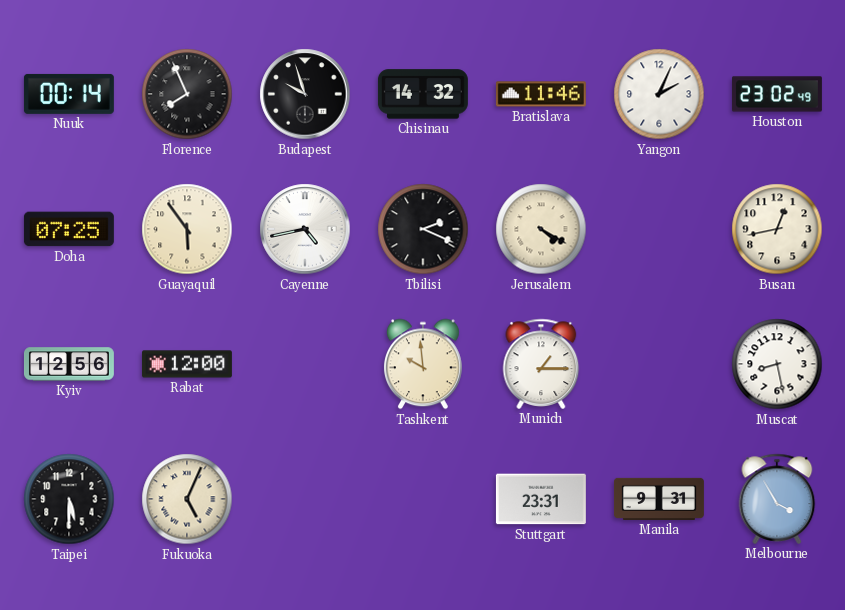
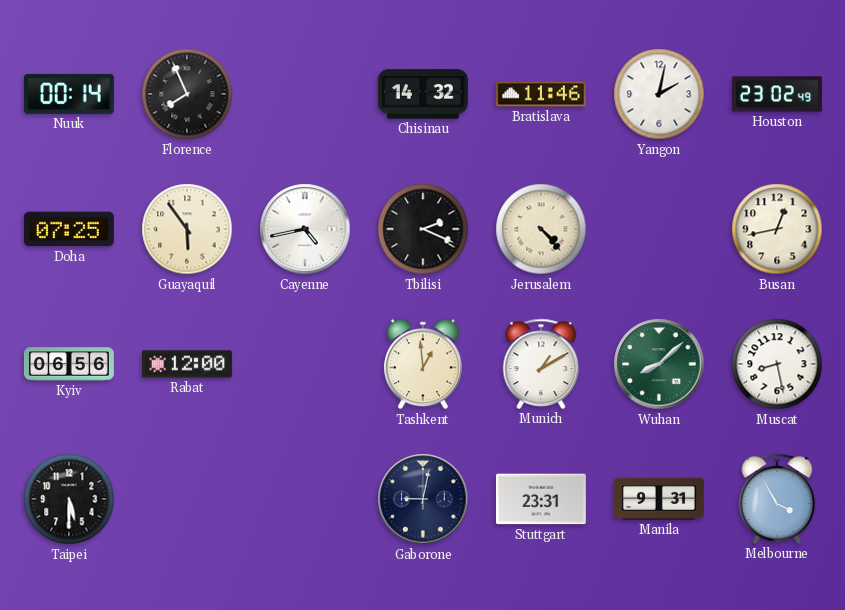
Budapest: 9:57 -> none
Yangon: 2:04 -> 2:02
Jerusalem: 4:20 -> 4:23
Kyiv: 12:56 -> 06:56
Tashkent: 9:59 -> 12:59
Munich: 1:15 -> 1:10
Wuhan: none -> 8:08
Fukuoka: 5:04 -> none
Gaborone: none -> 9:02
